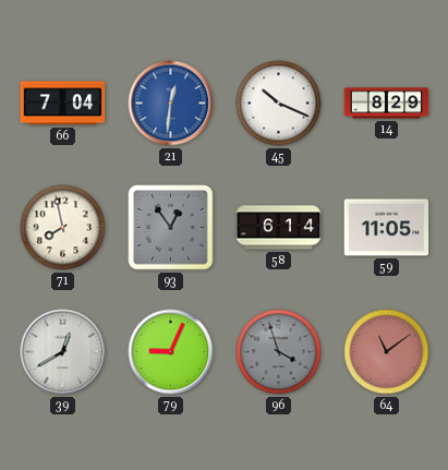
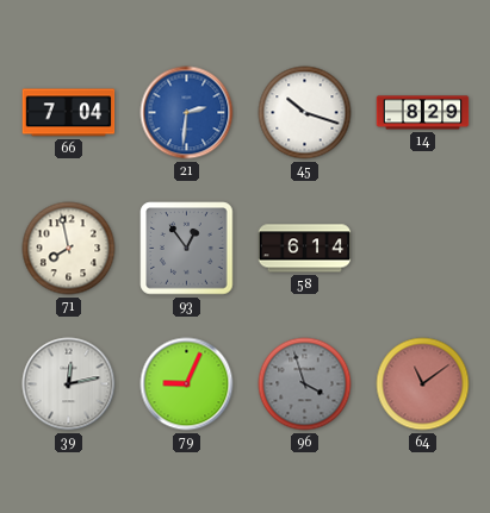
21: 12:31 -> 2:31
45: 10:19 -> 10:18
59: 11:05 -> none
39: 12:40 -> 12:13
